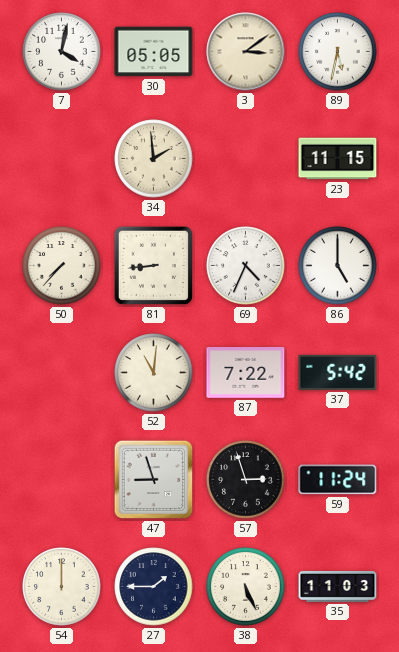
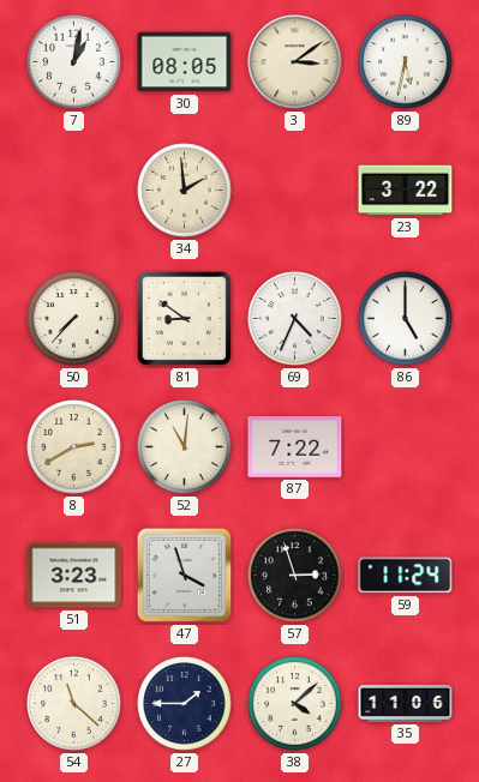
7: 4:02 -> 1:02
30: 05:05 -> 08:05
23: 11:15 -> 3:22
81: 8:44 -> 8:51
8: none -> 2:40
37: 5:42 -> none
51: none -> 3:23
47: 8:57 -> 3:57
54: 12:00 -> 11:22
38: 5:26 -> 4:08
35: 11:03 -> 11:06
